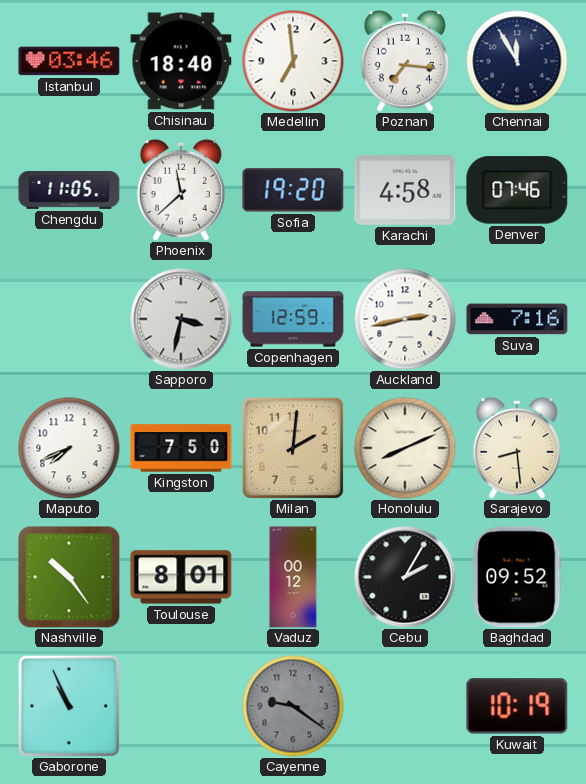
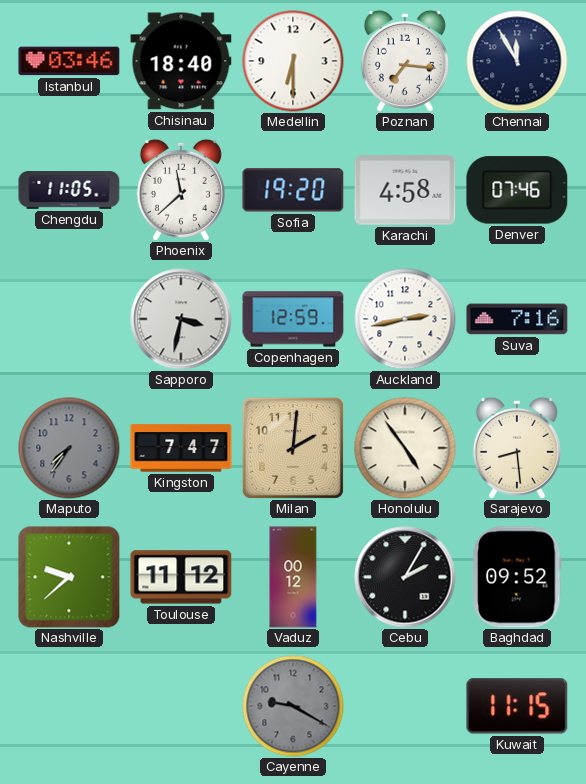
Medellin: 6:59 -> 6:30
Maputo: 7:41 -> 7:36
Maputo dial: white -> grey
Kingston: 7:50 -> 7:47
Honolulu: 8:11 -> 4:54
Nashville: 10:24 -> 9:38
Toulouse: 8:01 -> 11:12
Gaborone: 10:56 -> none
Cayenne: 9:21 -> 9:20
Kuwait: 10:19 -> 11:15
